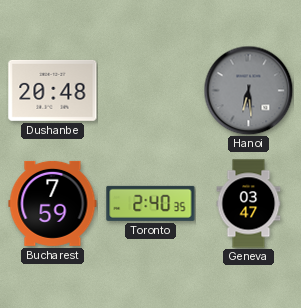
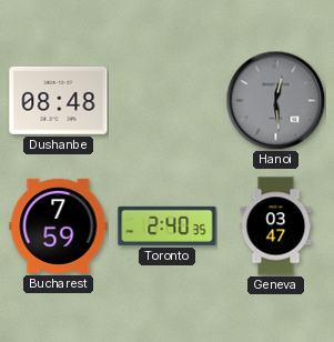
Dushanbe: 20:48 -> 08:48
Hanoi: 6:29 -> 12:29
